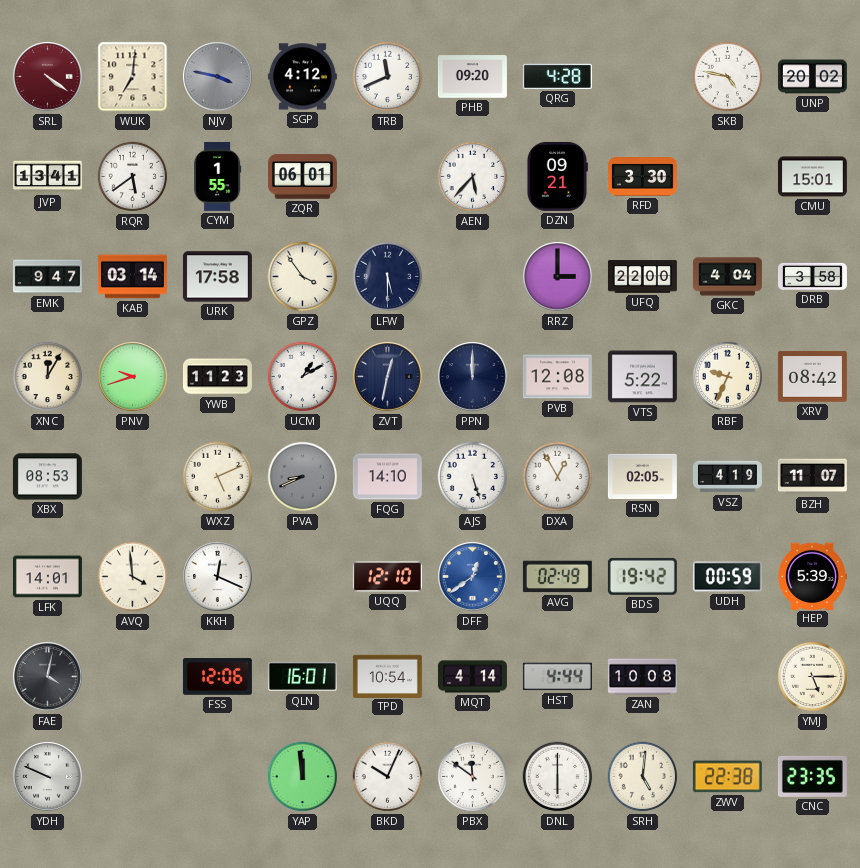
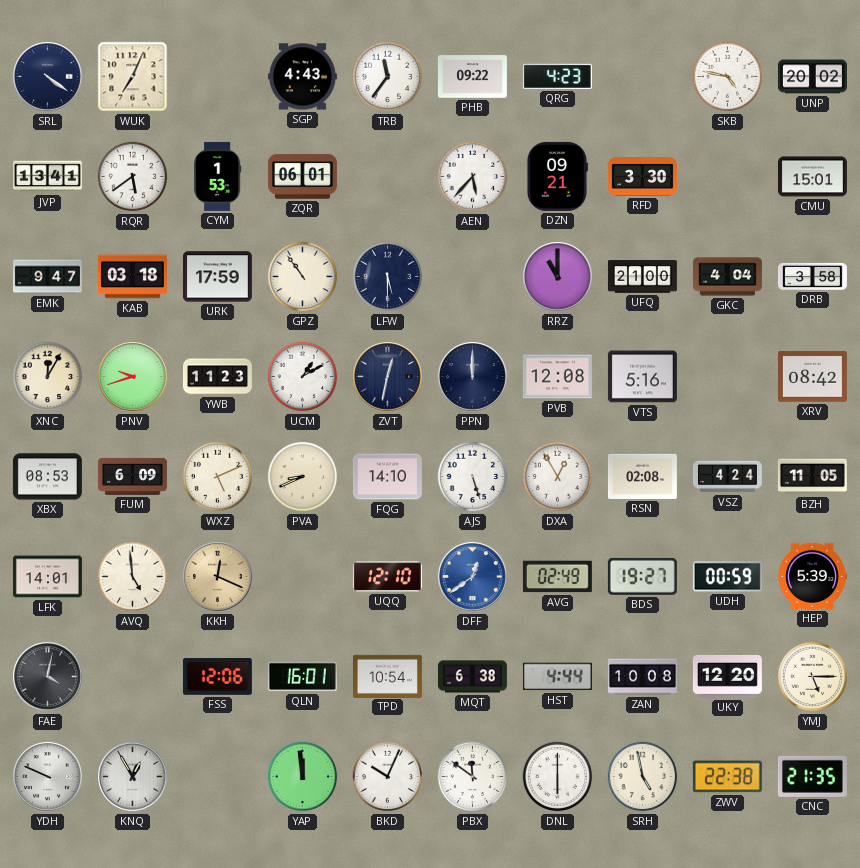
SRL dial: burgundy -> navy
WUK: 7:01 -> 7:04
NJV: 3:47 -> none
SGP: 4:12 -> 4:43
TRB: 11:41 -> 11:36
PHB: 09:20 -> 09:22
QRG: 4:28 -> 4:23
CYM: 1:55 -> 1:53
KAB: 03:14 -> 03:18
URK: 17:58 -> 17:59
GPZ: 3:54 -> 10:54
RRZ: 3:00 -> 11:00
UFQ: 22:00 -> 21:00
VTS: 5:22 -> 5:16
RBF: 9:34 -> none
FUM: none -> 6:09
PVA dial: grey -> cream
RSN: 02:05 -> 02:08
VSZ: 4:19 -> 4:24
BZH: 11:07 -> 11:05
AVQ: 3:59 -> 4:59
KKH dial: white -> champagne
BDS: 19:42 -> 19:27
MQT: 4:14 -> 6:38
UKY: none -> 12:20
KNQ: none -> 12:55
SRH: 5:01 -> 4:58
CNC: 23:35 -> 21:35
